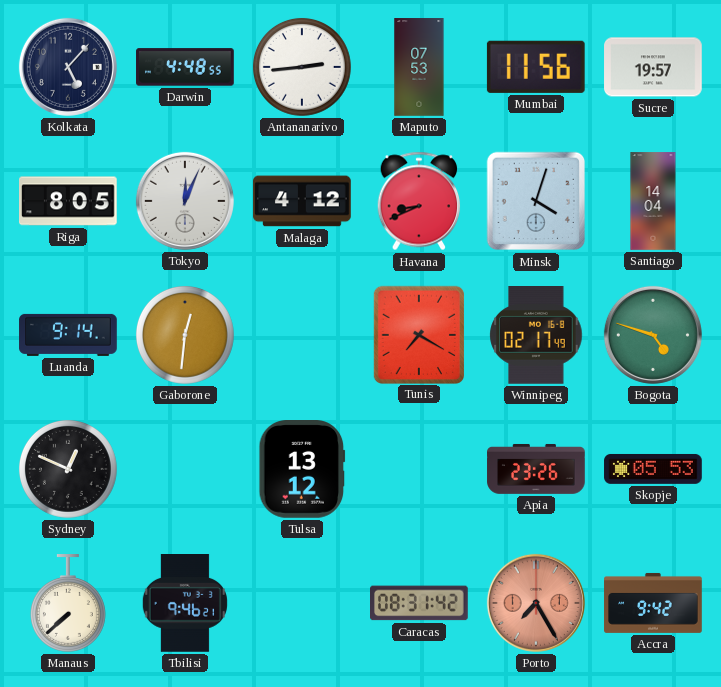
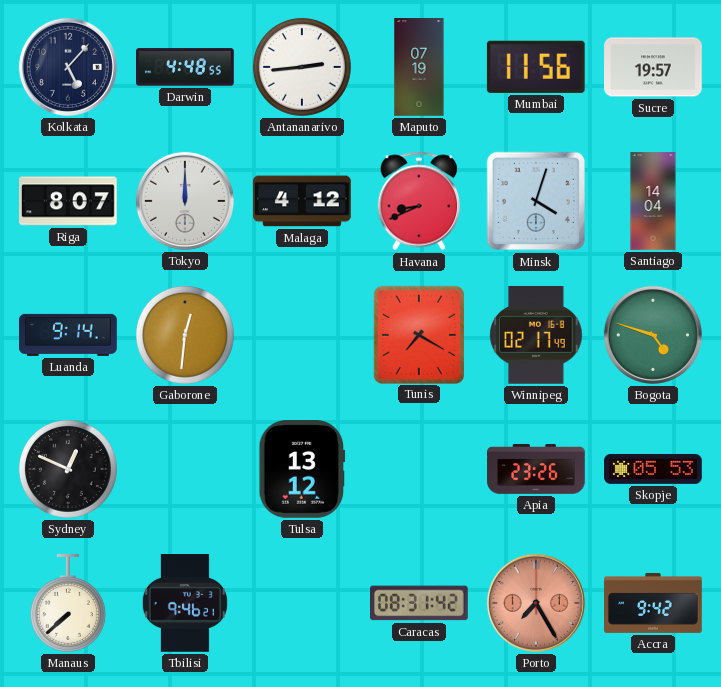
Maputo: 07:53 -> 07:19
Riga: 8:05 -> 8:07
Tokyo: 12:04 -> 12:00
